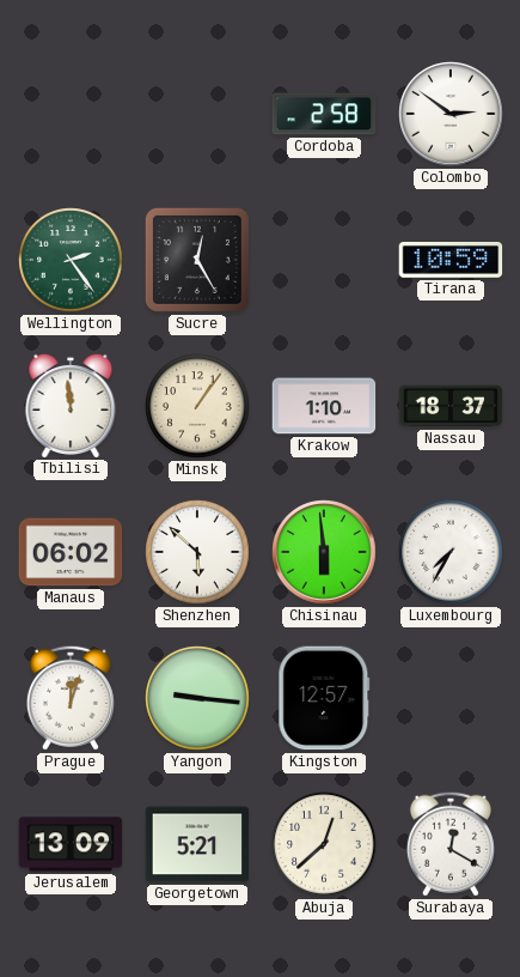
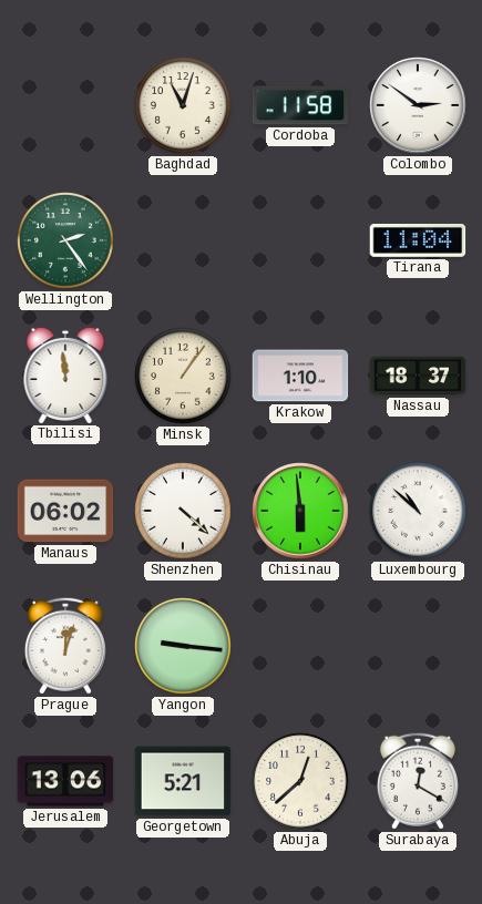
Baghdad: none -> 11:03
Cordoba: 2:58 -> 11:58
Sucre: 12:25 -> none
Tirana: 10:59 -> 11:04
Shenzhen: 5:52 -> 4:22
Luxembourg: 7:35 -> 10:52
Kingston: 12:57 -> none
Jerusalem: 13:09 -> 13:06
